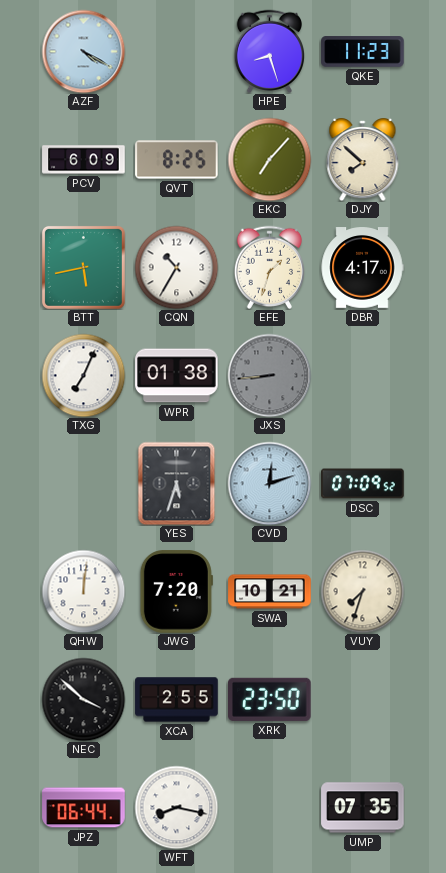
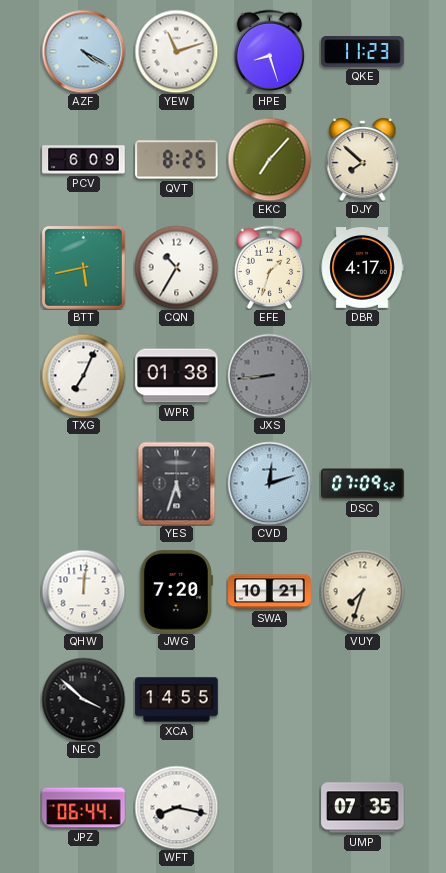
YEW: none -> 11:12
XCA: 2:55 -> 14:55
XRK: 23:50 -> none
